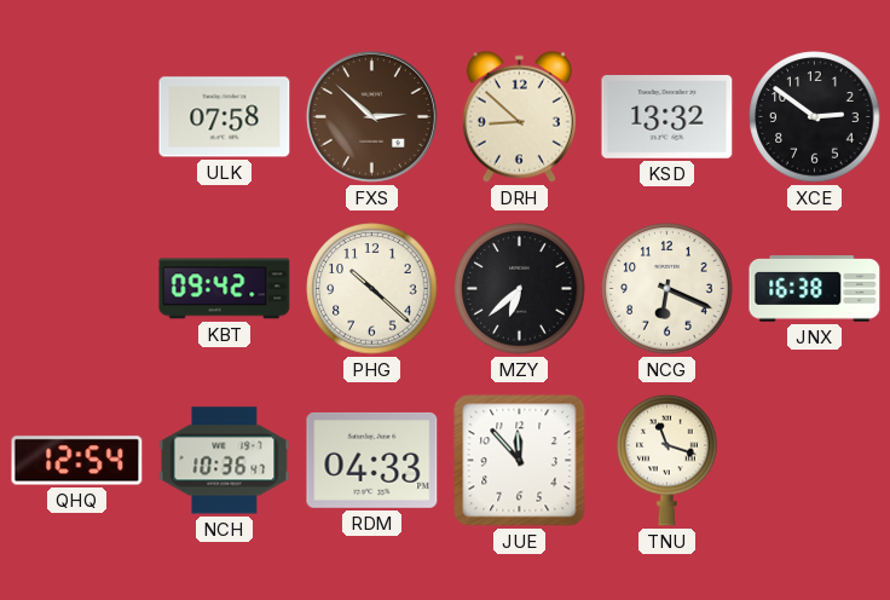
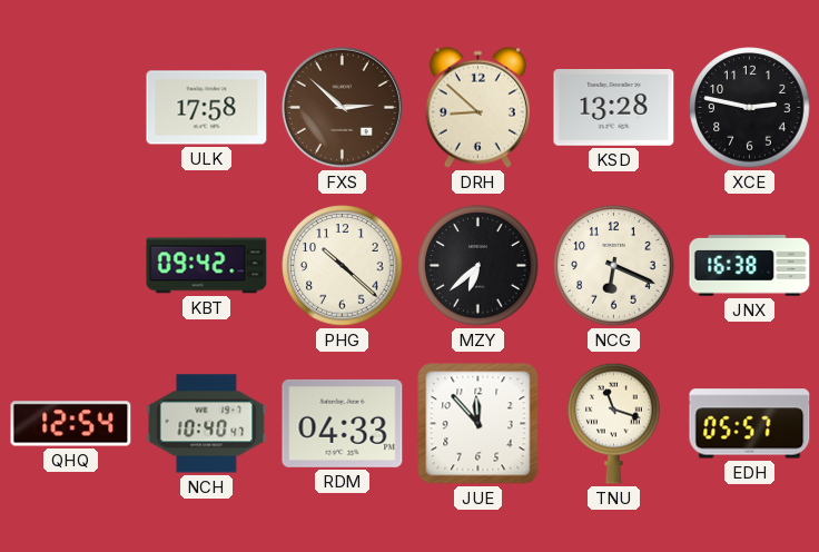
ULK: 07:58 -> 17:58
KSD: 13:32 -> 13:28
XCE: 2:51 -> 2:47
NCH: 10:36 -> 10:40
EDH: none -> 05:57
